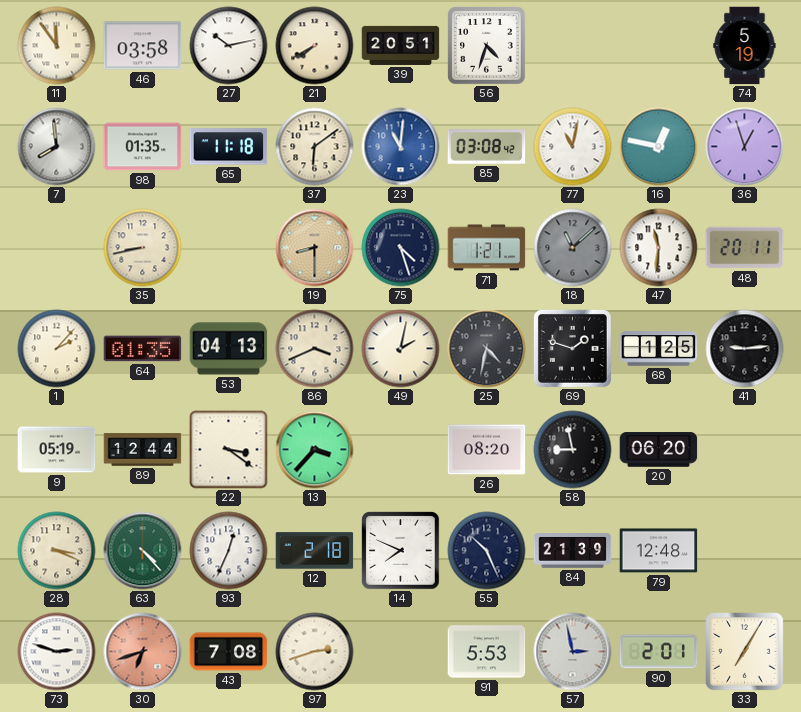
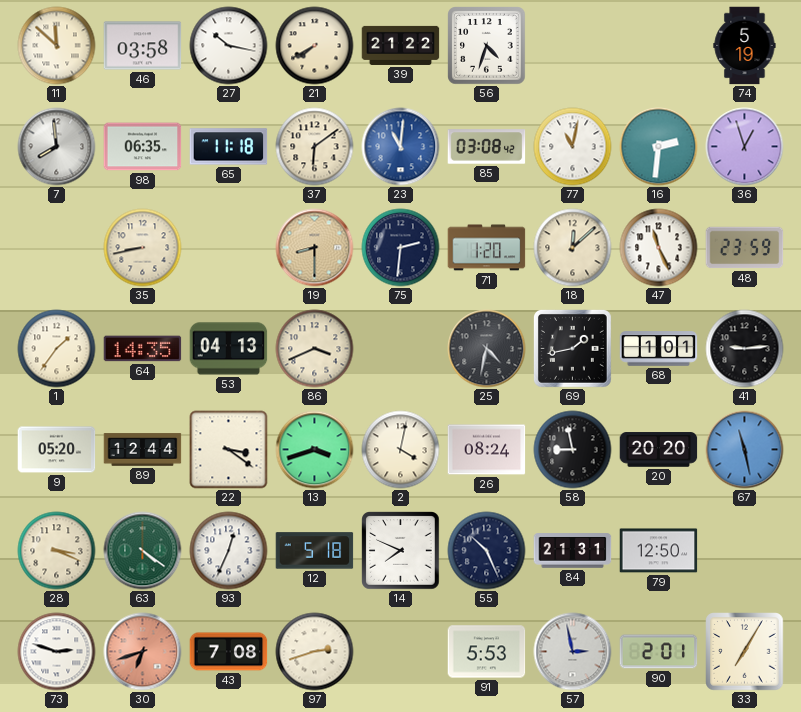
11: 11:54 -> 11:52
27: 10:13 -> 10:17
39: 20:51 -> 21:22
98: 01:35 -> 06:35
16: 12:47 -> 2:31
75: 4:27 -> 2:31
71: 1:21 -> 1:20
18: 11:08 -> 12:08
18 dial: grey -> cream
47: 11:31 -> 11:26
48: 20:11 -> 23:59
1: 2:07 -> 1:36
64: 01:35 -> 14:35
49: 2:02 -> none
69: 1:48 -> 1:43
68: 1:25 -> 1:01
9: 05:19 -> 05:20
13: 3:37 -> 3:42
2: none -> 4:02
26: 08:20 -> 08:24
20: 06:20 -> 20:20
67: none -> 11:28
63: 4:23 -> 4:21
12: 2:18 -> 5:18
84: 21:39 -> 21:31
79: 12:48 -> 12:50
